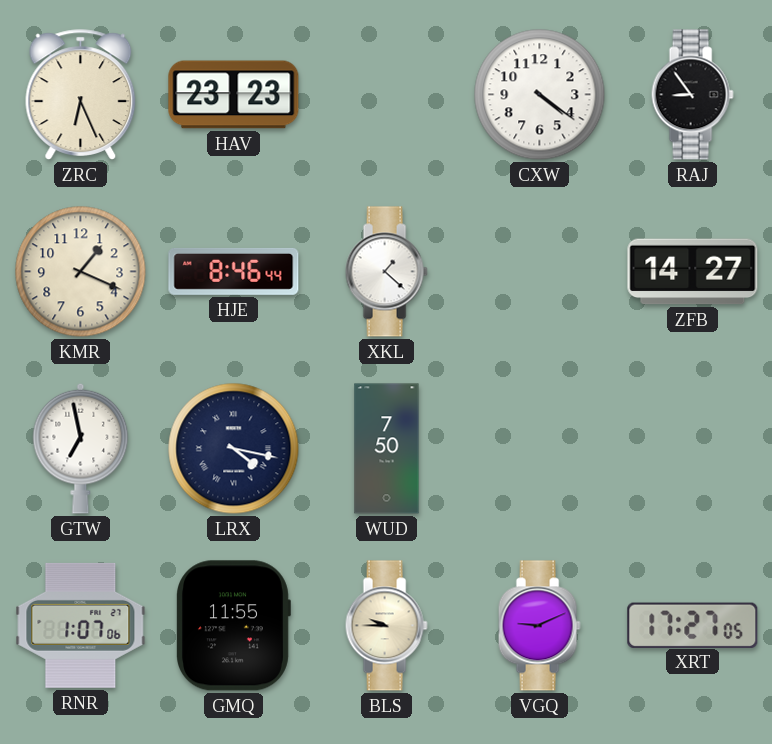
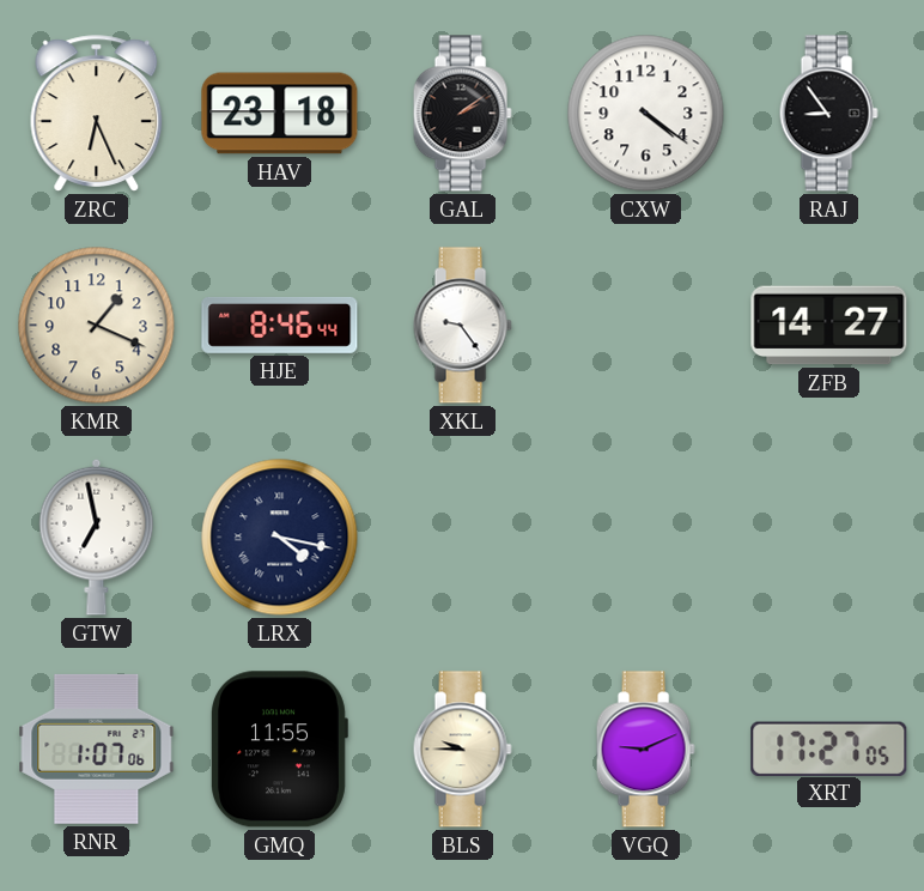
HAV: 23:23 -> 23:18
GAL: none -> 2:09
XKL: 1:22 -> 9:24
WUD: 7:50 -> none
